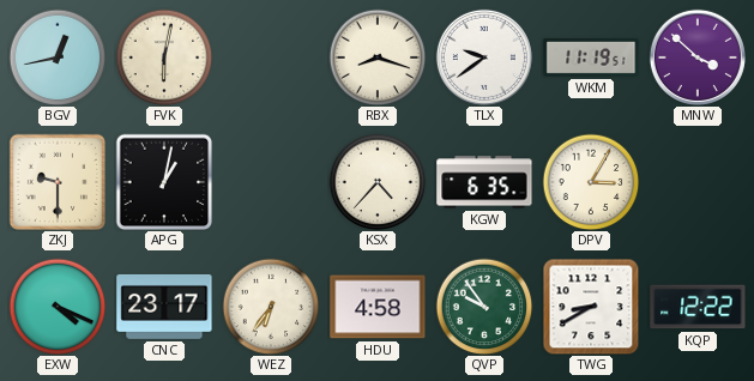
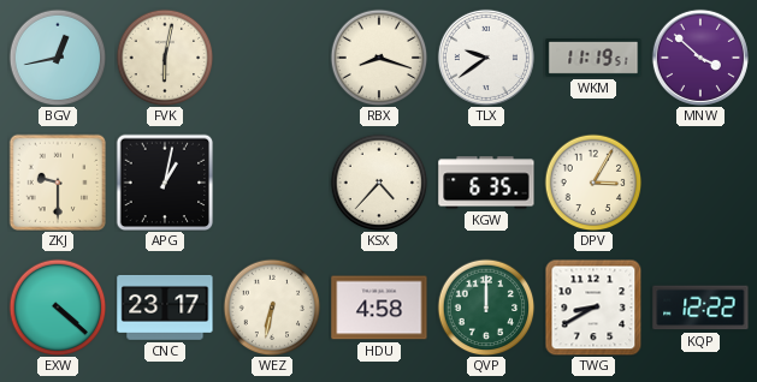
EXW: 4:19 -> 4:22
WEZ: 6:36 -> 6:32
QVP: 9:54 -> 12:00
